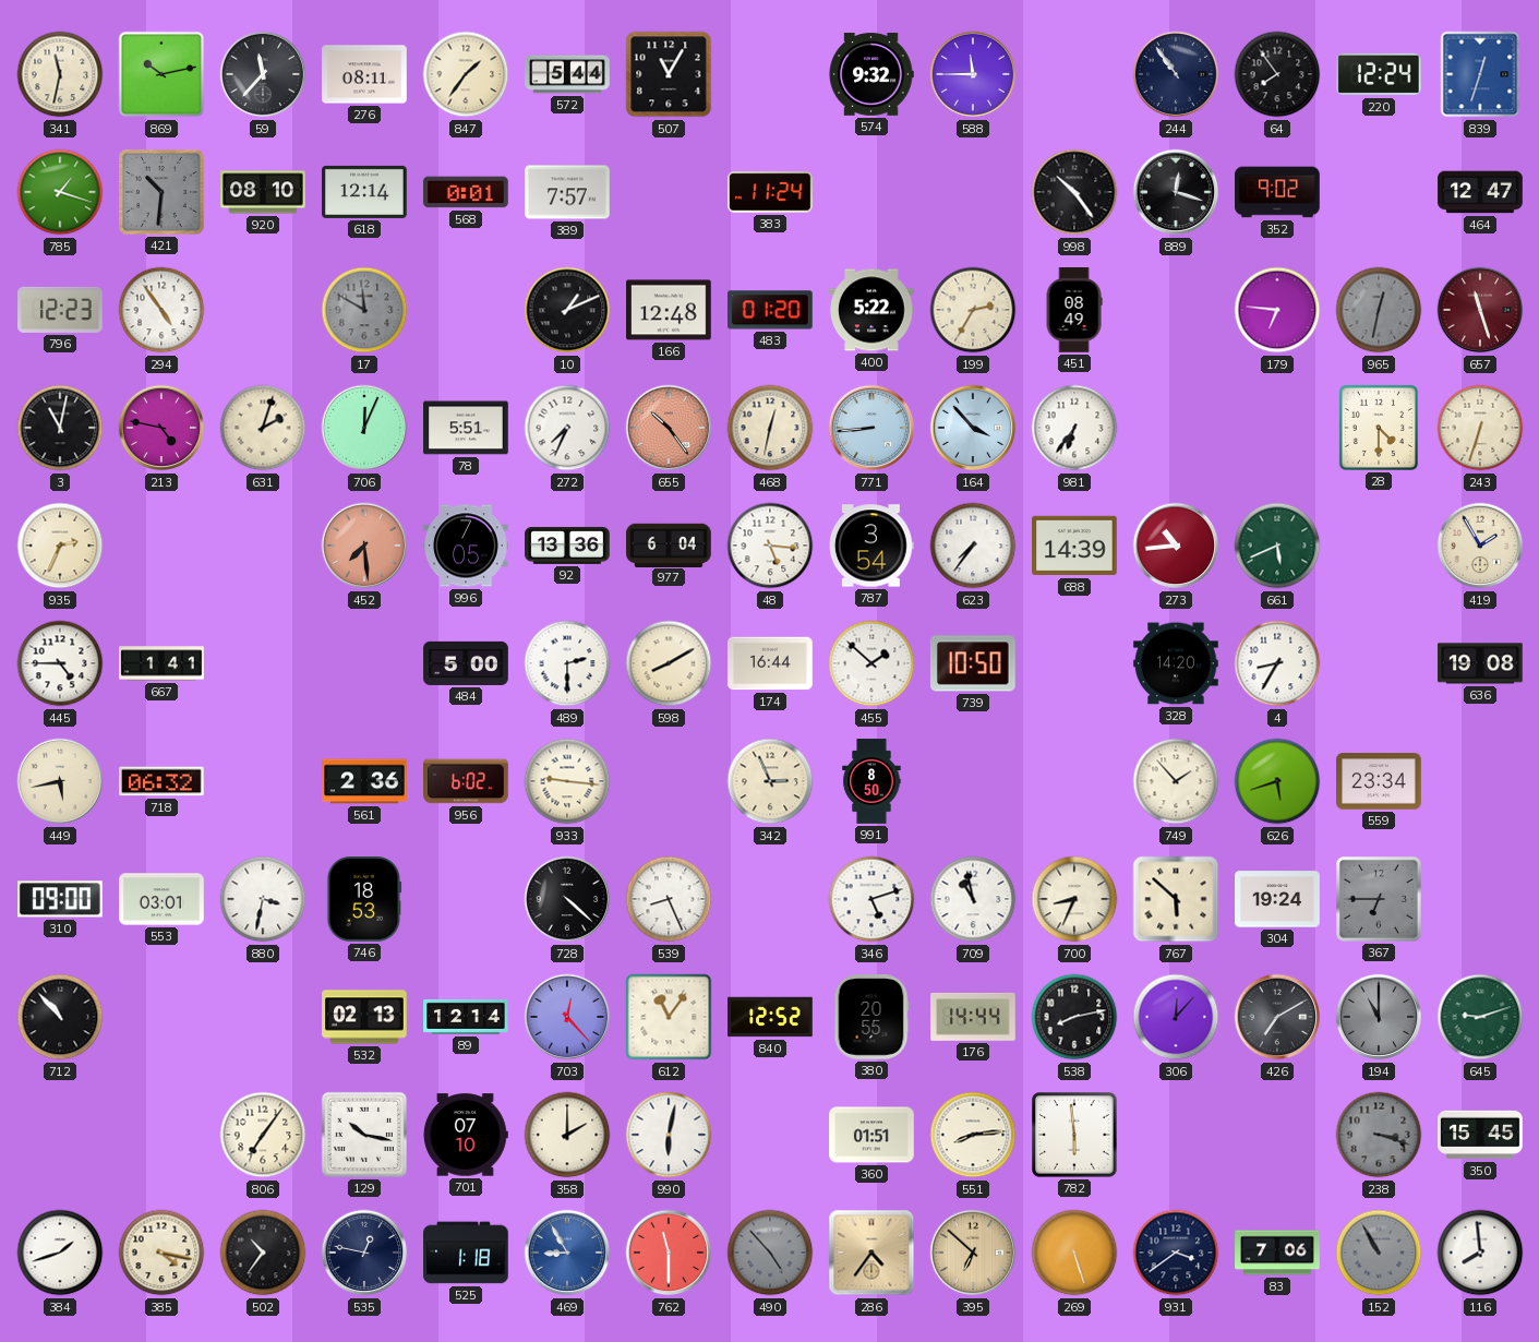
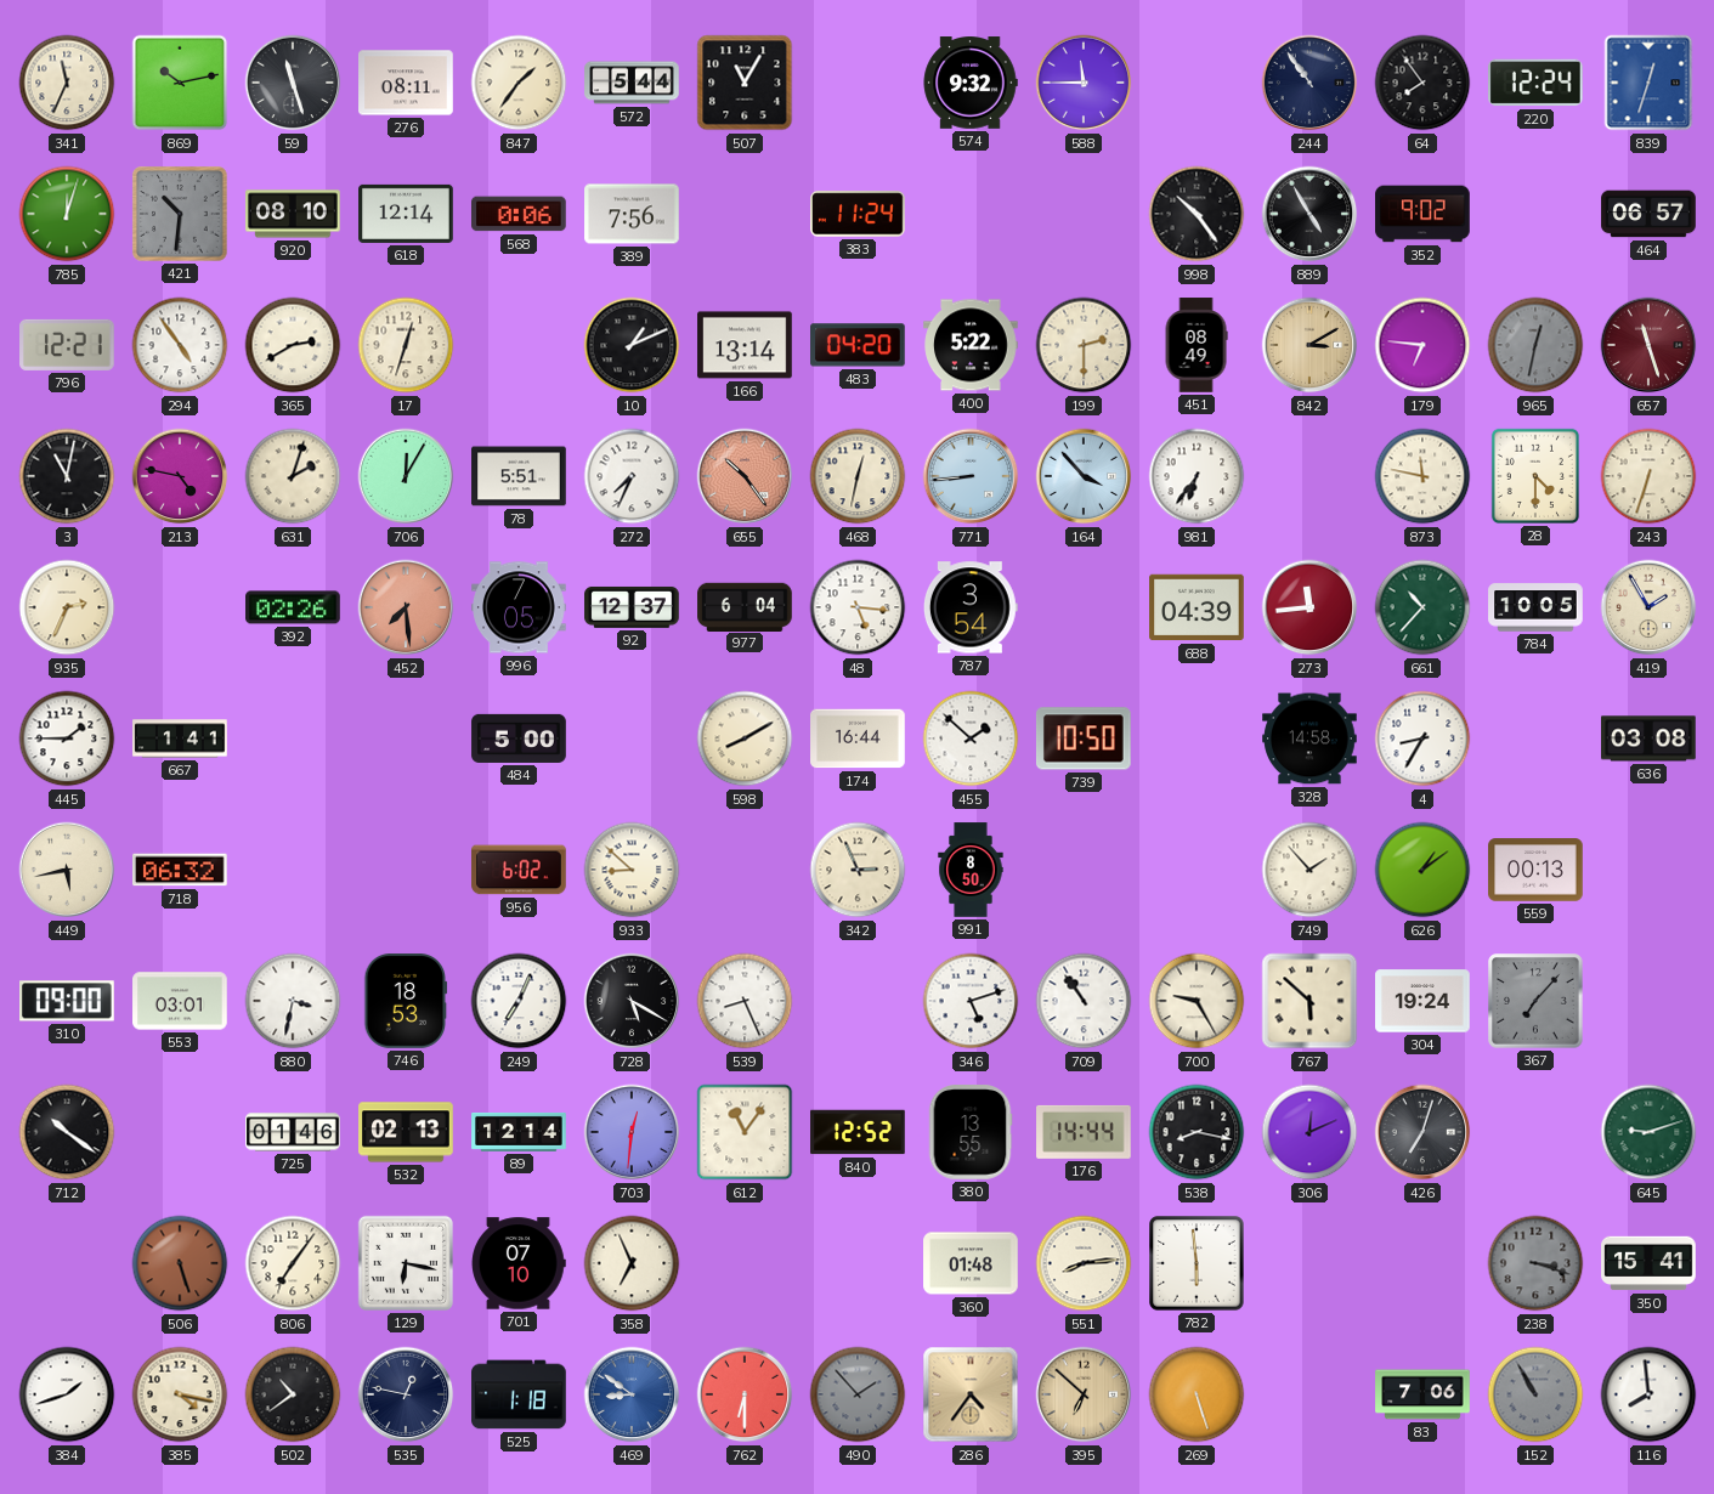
341: 11:32 -> 11:34
59: 11:37 -> 11:27
785: 1:18 -> 12:03
568: 0:01 -> 0:06
389: 7:57 -> 7:56
889: 12:18 -> 4:55
464: 12:47 -> 06:57
796: 12:23 -> 12:21
365: none -> 2:40
17: 11:50 -> 12:33
17 dial: grey -> cream
166: 12:48 -> 13:14
483: 01:20 -> 04:20
199: 2:35 -> 2:30
842: none -> 3:10
706: 12:04 -> 12:05
873: none -> 11:47
392: none -> 02:26
92: 13:36 -> 12:37
623: 7:36 -> none
688: 14:39 -> 04:39
273: 10:44 -> 11:44
661: 5:41 -> 10:37
784: none -> 10:05
445: 4:45 -> 1:45
489: 2:30 -> none
328: 14:20 -> 14:58
636: 19:08 -> 03:08
561: 2:36 -> none
933: 9:16 -> 8:52
626: 5:42 -> 1:09
559: 23:34 -> 00:13
249: none -> 7:04
728: 4:22 -> 5:20
709: 10:58 -> 10:54
700: 8:34 -> 9:25
367: 6:45 -> 7:07
712: 10:53 -> 10:21
725: none -> 01:46
703: 12:23 -> 12:31
380: 20:55 -> 13:55
538: 8:13 -> 8:17
306: 12:07 -> 12:11
426: 7:10 -> 7:03
194: 11:00 -> none
506: none -> 5:27
129: 10:17 -> 6:17
358: 2:00 -> 6:56
990: 6:02 -> none
360: 01:51 -> 01:48
350: 15:45 -> 15:41
502: 10:36 -> 10:39
469: 8:55 -> 8:51
762: 11:30 -> 6:30
490: 4:53 -> 1:53
931: 3:39 -> none
